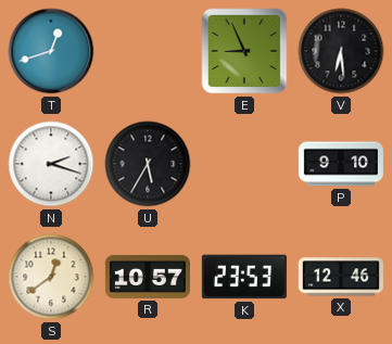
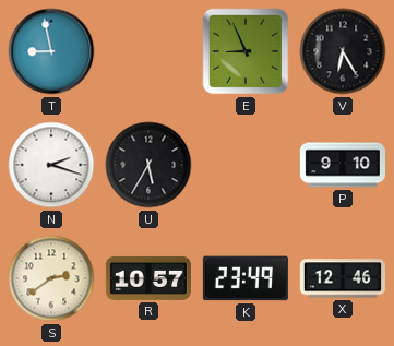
T: 12:42 -> 8:58
V: 6:29 -> 6:25
S: 12:39 -> 2:39
K: 23:53 -> 23:49
